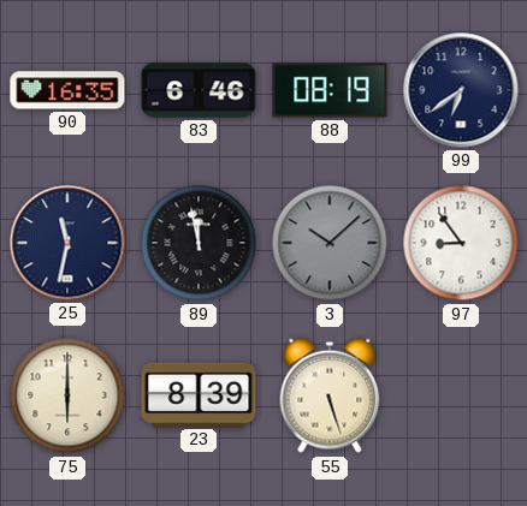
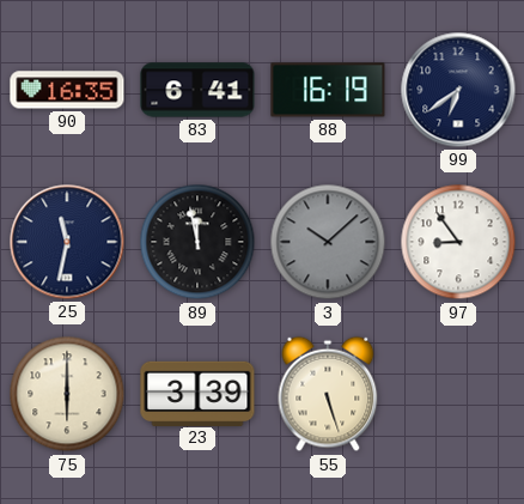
83: 6:46 -> 6:41
88: 08:19 -> 16:19
23: 8:39 -> 3:39
